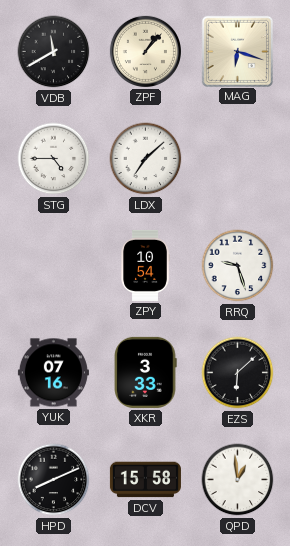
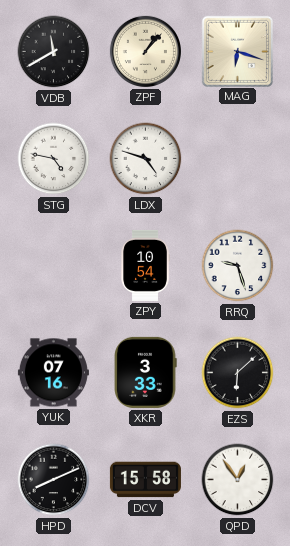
STG: 4:45 -> 4:47
LDX: 7:08 -> 4:48
QPD: 12:59 -> 12:54
